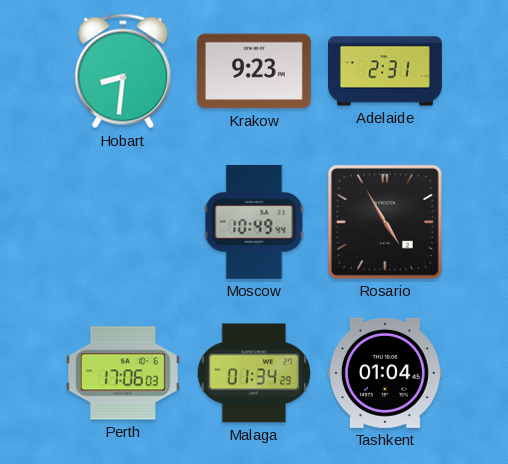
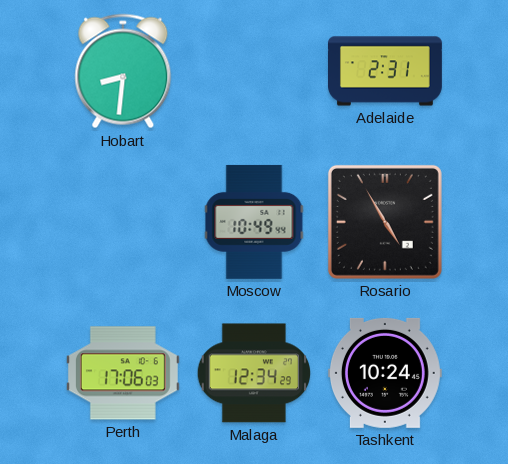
Krakow: 9:23 -> none
Malaga: 01:34 -> 12:34
Tashkent: 01:04 -> 10:24
